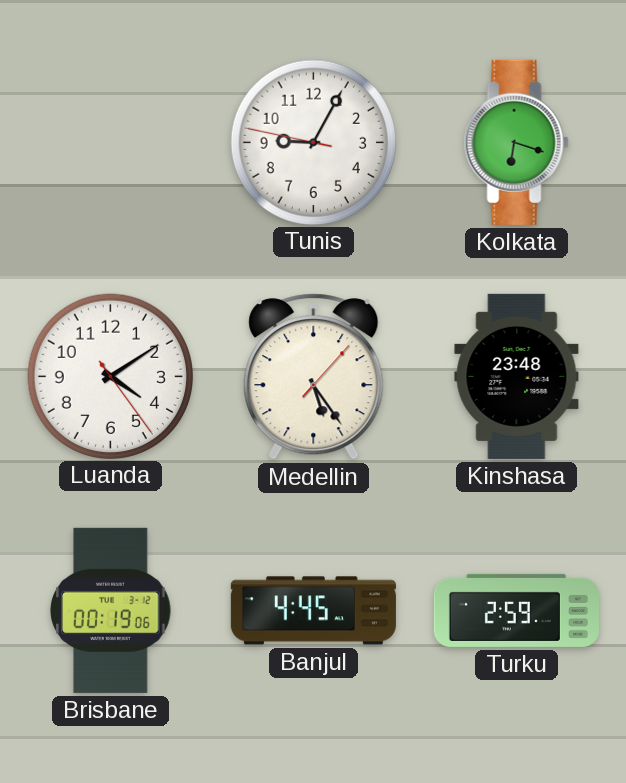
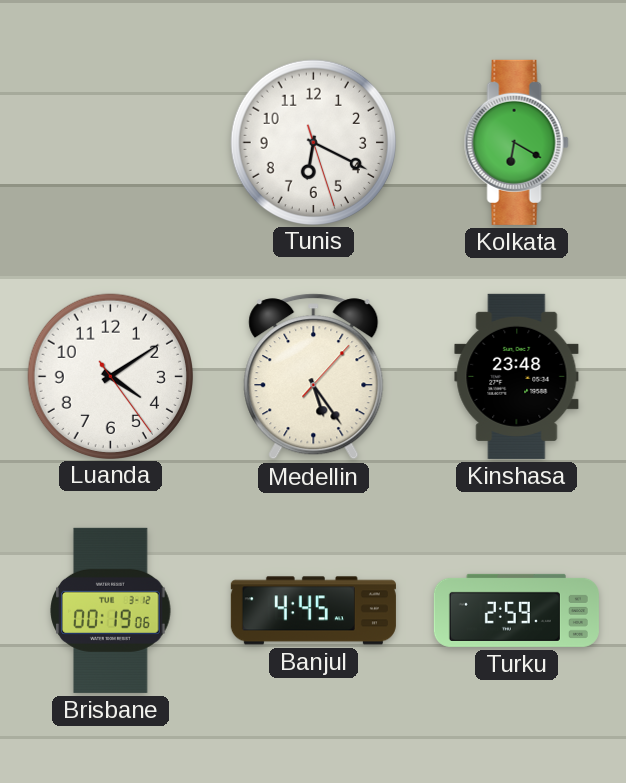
Tunis: 9:04 -> 6:19
Kolkata: 6:18 -> 6:20
